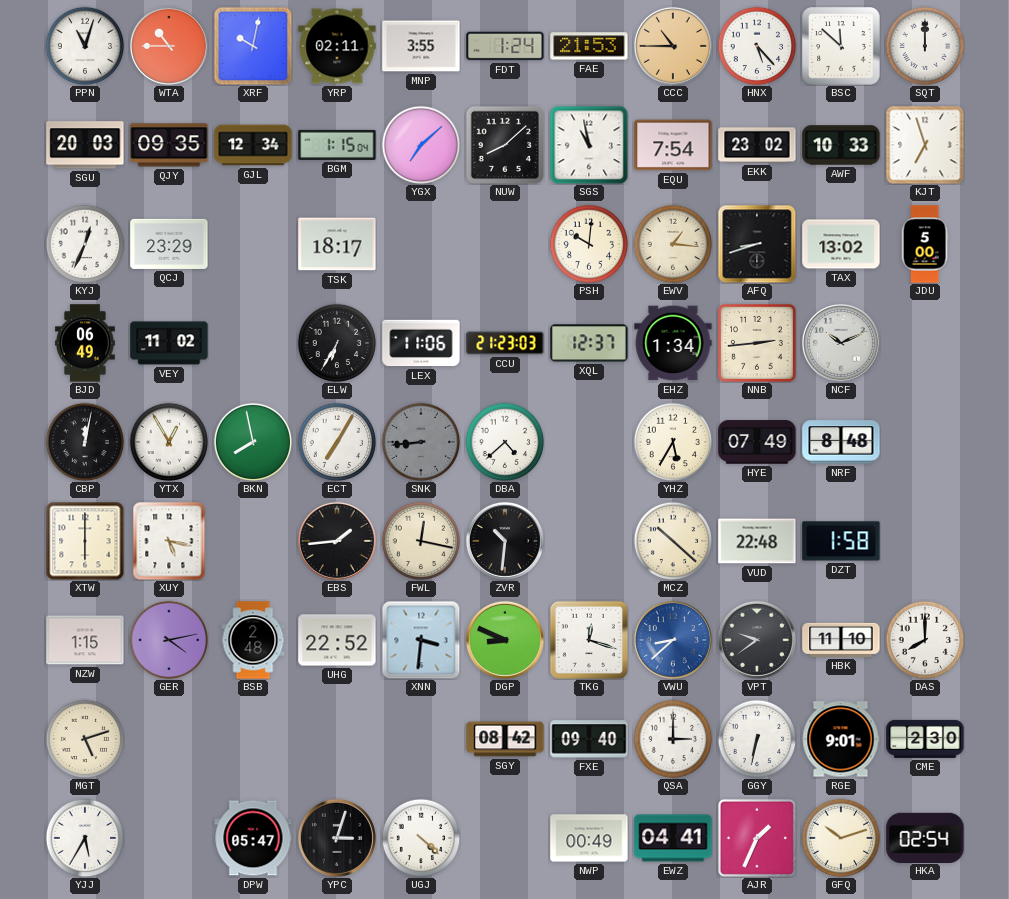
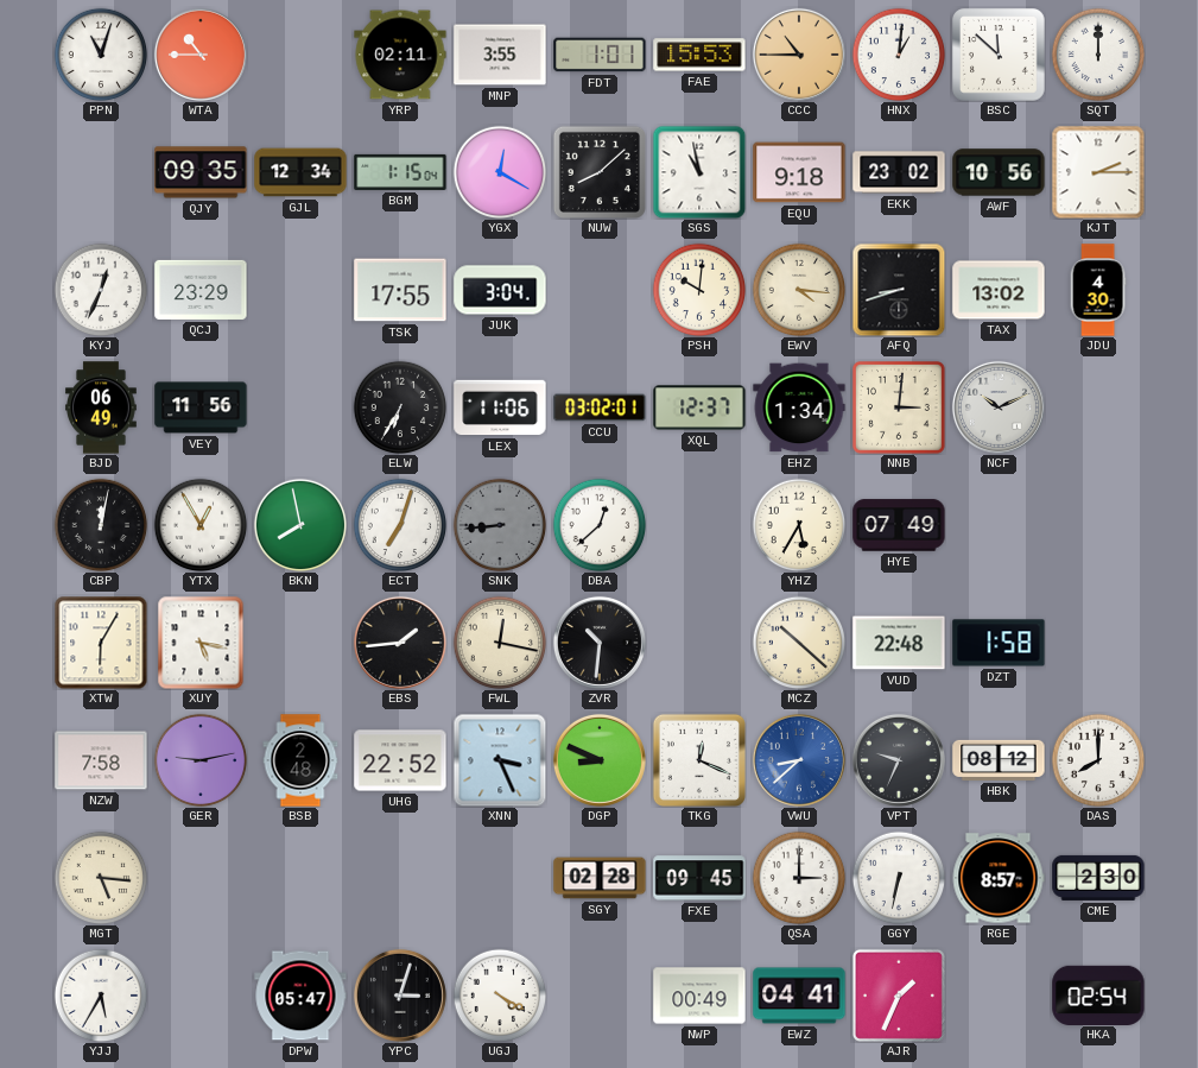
XRF: 10:02 -> none
FDT: 1:24 -> 1:01
FAE: 21:53 -> 15:53
HNX: 5:23 -> 1:01
SGU: 20:03 -> none
YGX: 7:08 -> 12:20
EQU: 7:54 -> 9:18
AWF: 10:33 -> 10:56
KJT: 6:57 -> 2:15
TSK: 18:17 -> 17:55
JUK: none -> 3:04
EWV: 1:16 -> 4:16
JDU: 5:00 -> 4:30
VEY: 11:02 -> 11:56
CCU: 21:23 -> 03:02
NNB: 2:44 -> 3:01
ECT: 7:05 -> 7:03
DBA: 4:38 -> 12:38
NRF: 8:48 -> none
XTW: 6:00 -> 6:05
NZW: 1:15 -> 7:58
GER: 4:13 -> 9:13
XNN: 3:31 -> 3:26
TKG: 12:18 -> 12:19
VPT: 9:39 -> 9:34
HBK: 11:10 -> 08:12
MGT: 5:12 -> 5:16
SGY: 08:42 -> 02:28
FXE: 09:40 -> 09:45
RGE: 9:01 -> 8:57
UGJ: 4:22 -> 4:20
GFQ: 10:12 -> none
